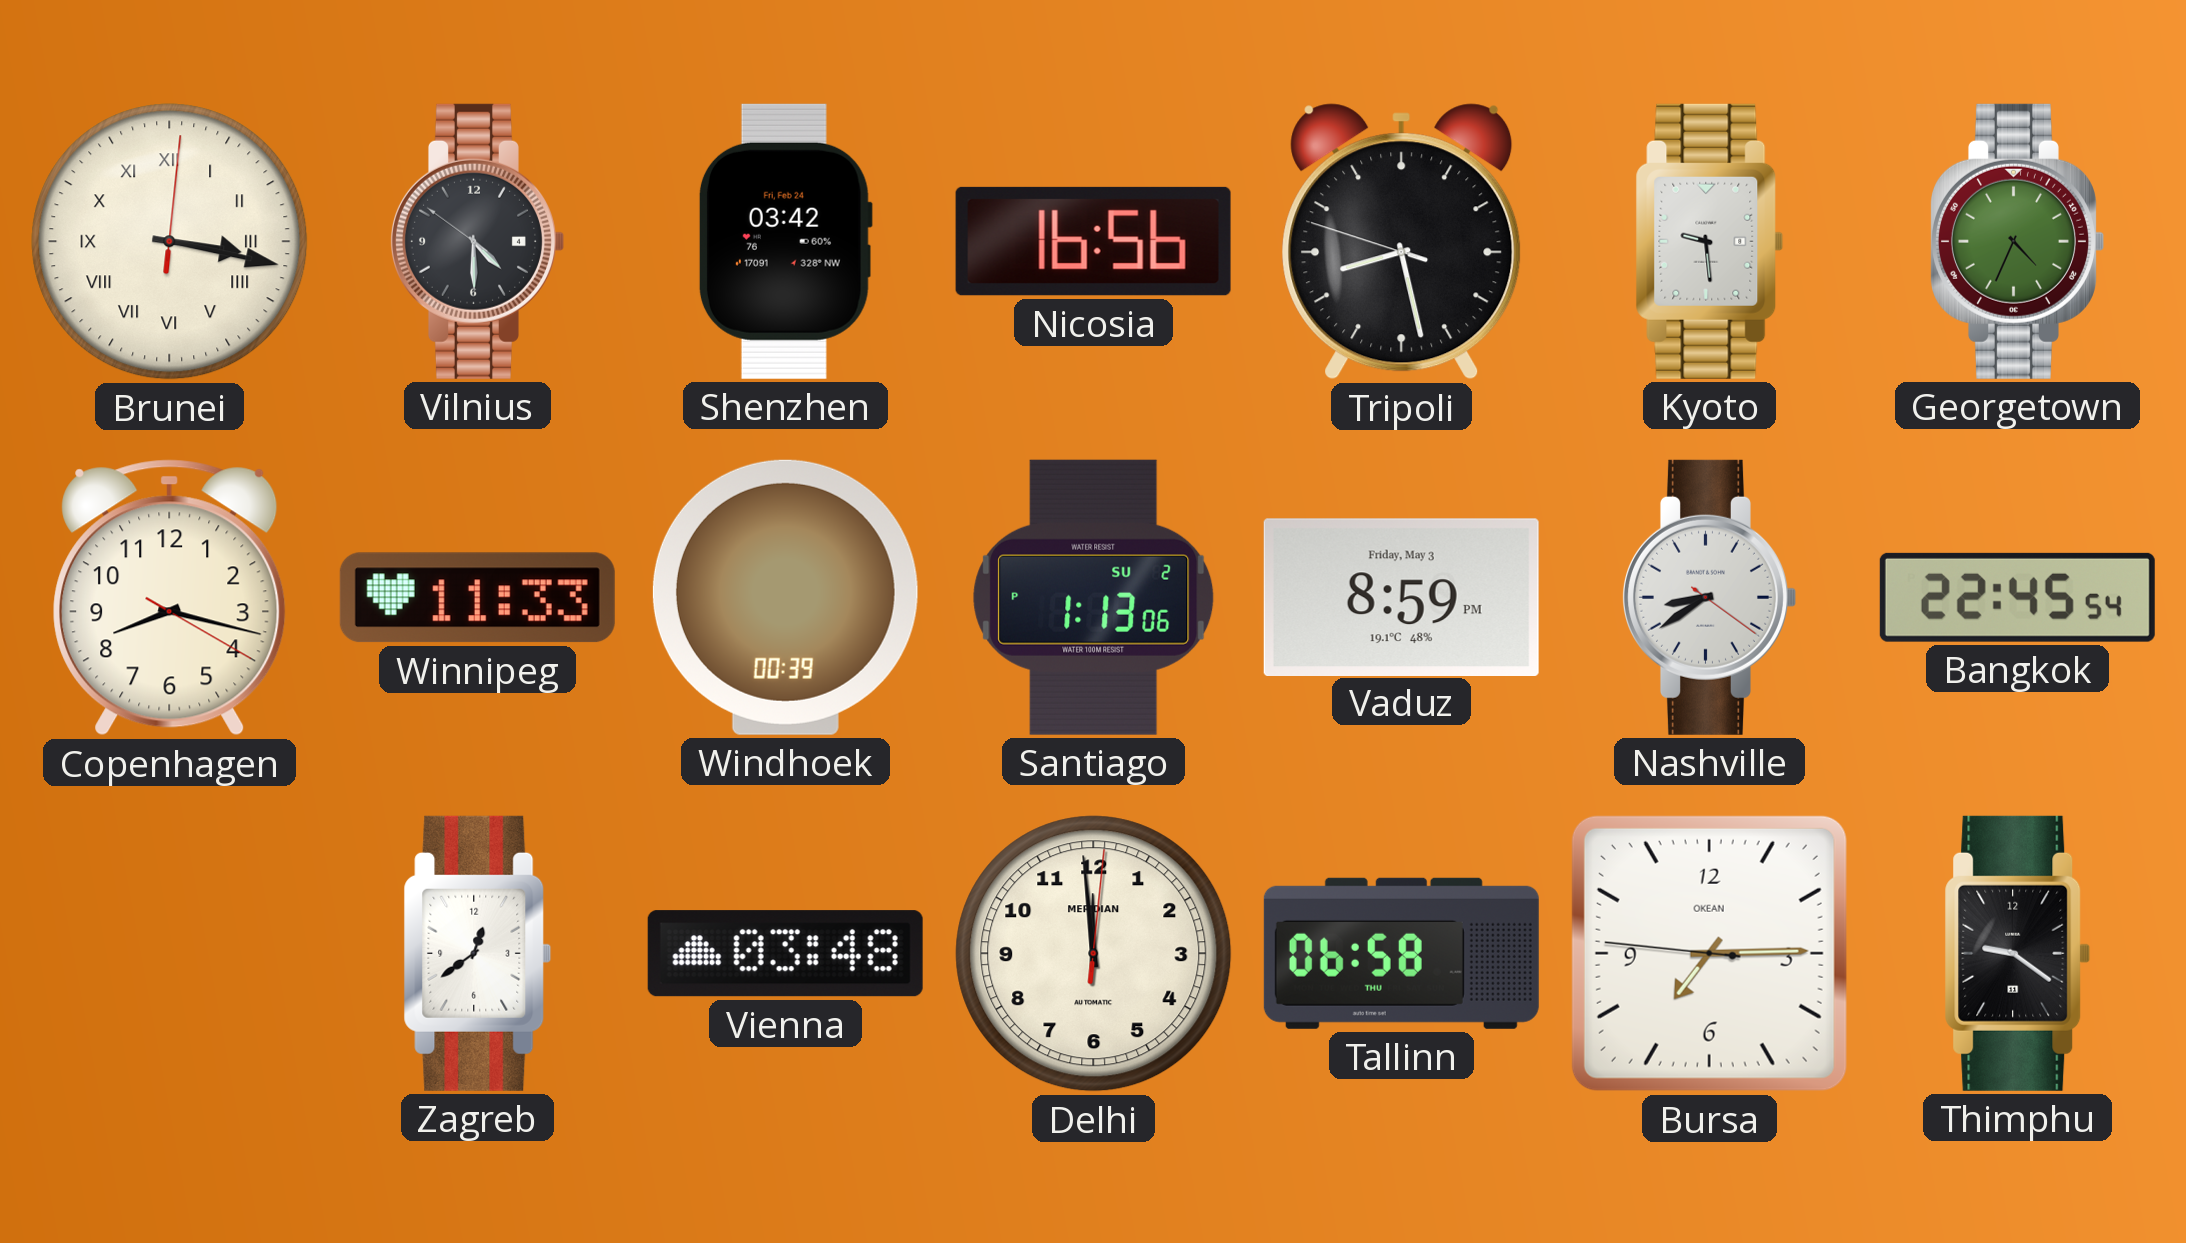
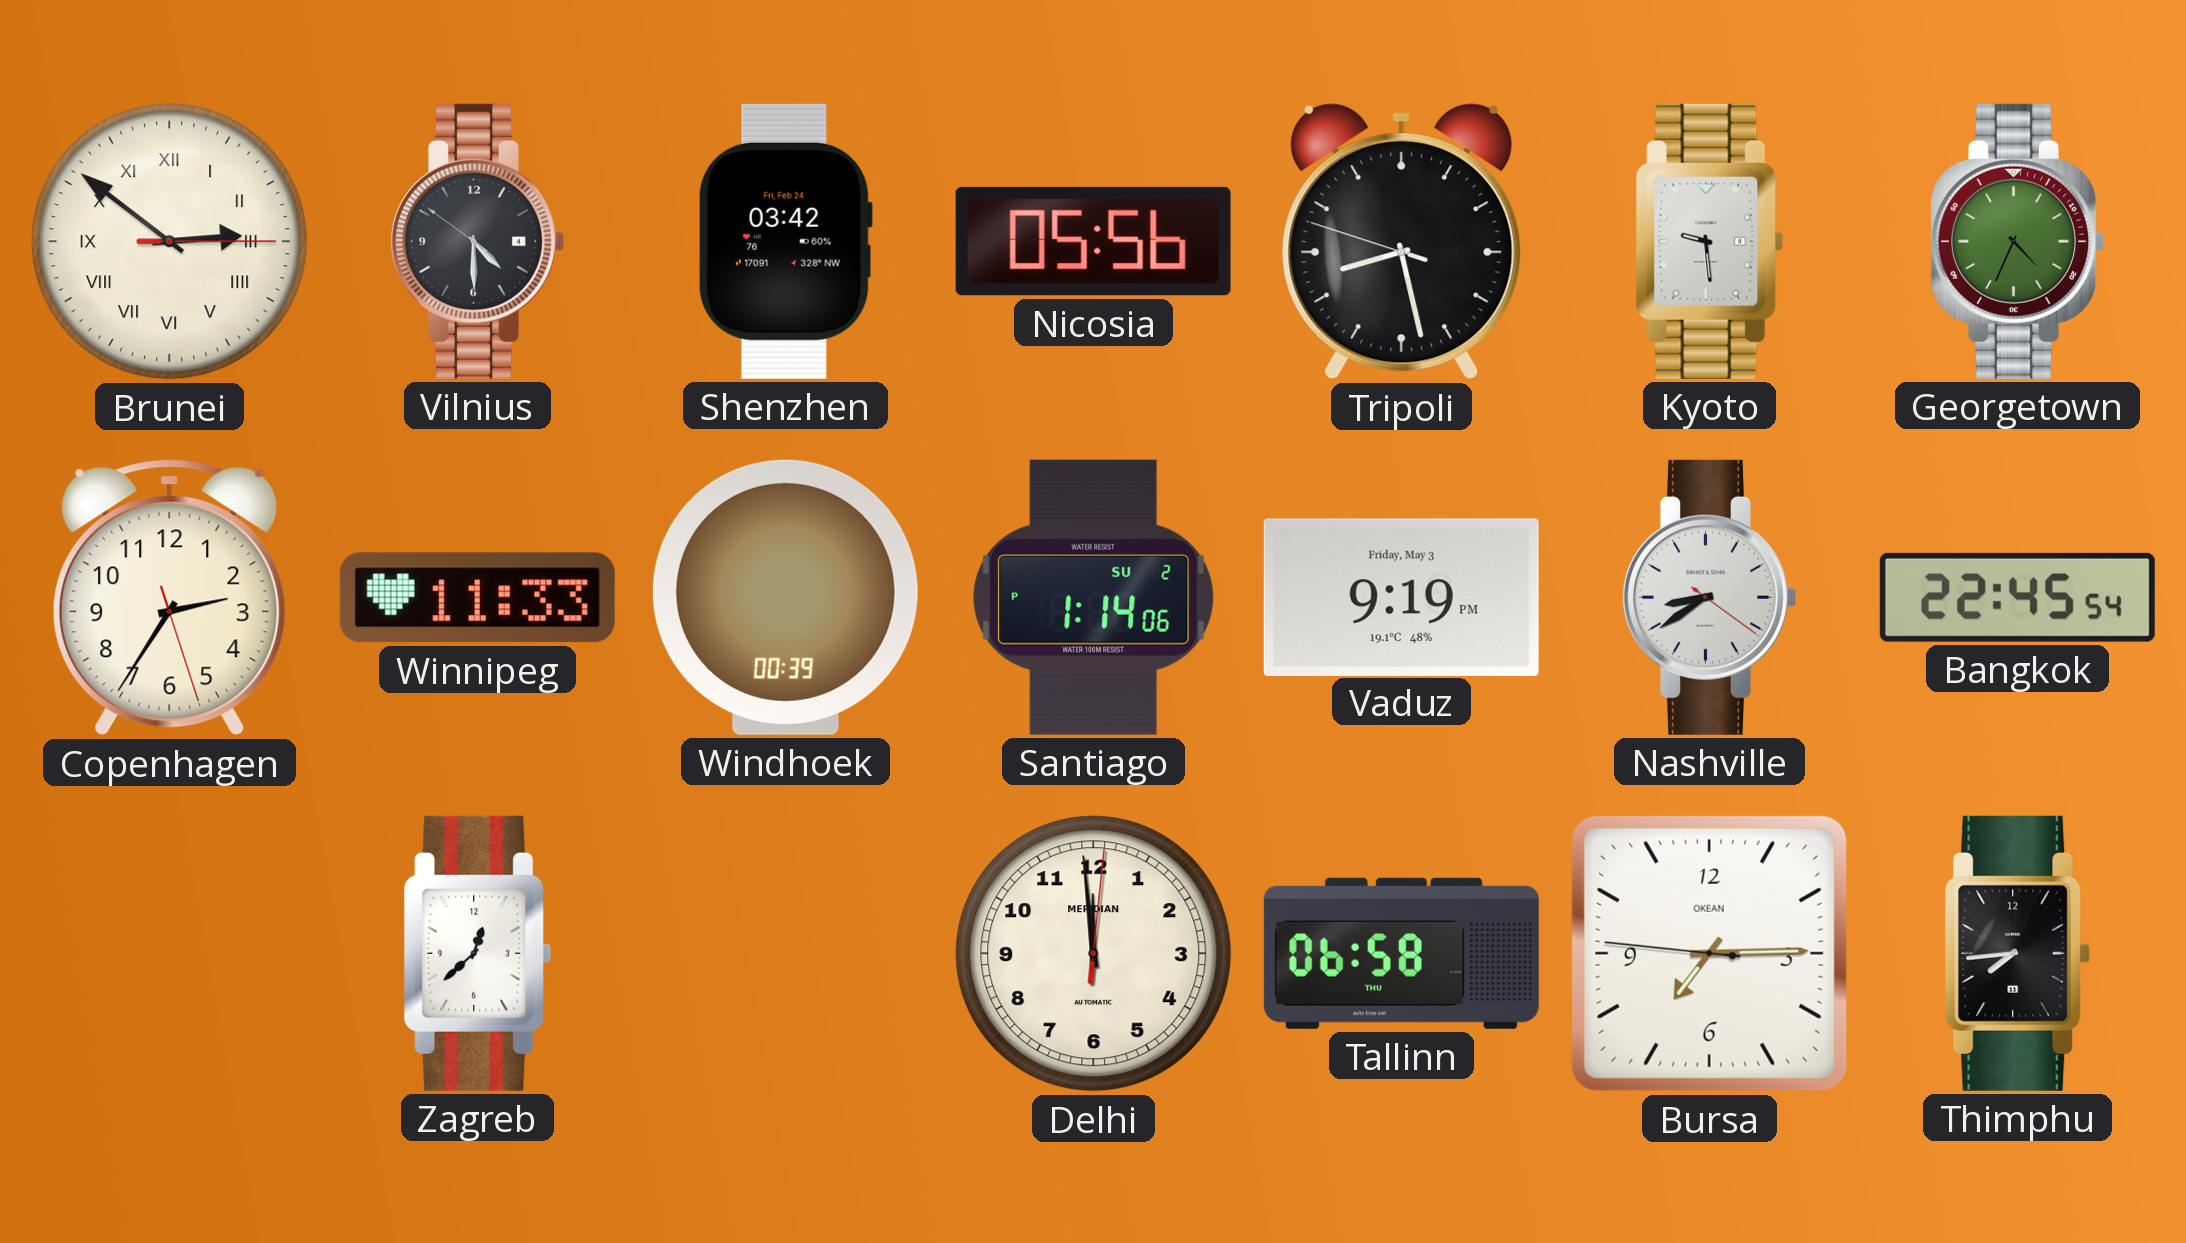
Brunei: 3:17 -> 2:51
Nicosia: 16:56 -> 05:56
Copenhagen: 8:17 -> 2:35
Santiago: 1:13 -> 1:14
Vaduz: 8:59 -> 9:19
Zagreb: 12:39 -> 12:38
Vienna: 03:48 -> none
Thimphu: 9:21 -> 7:44
